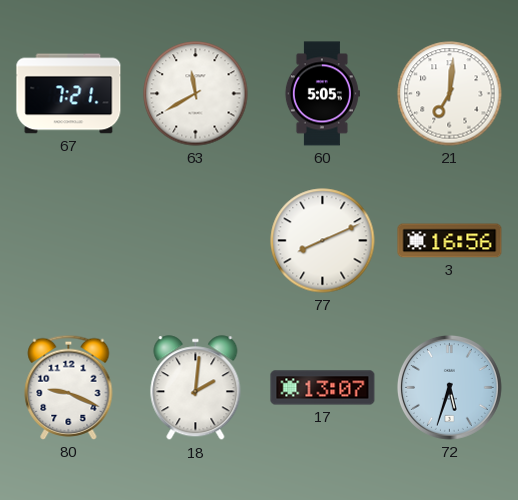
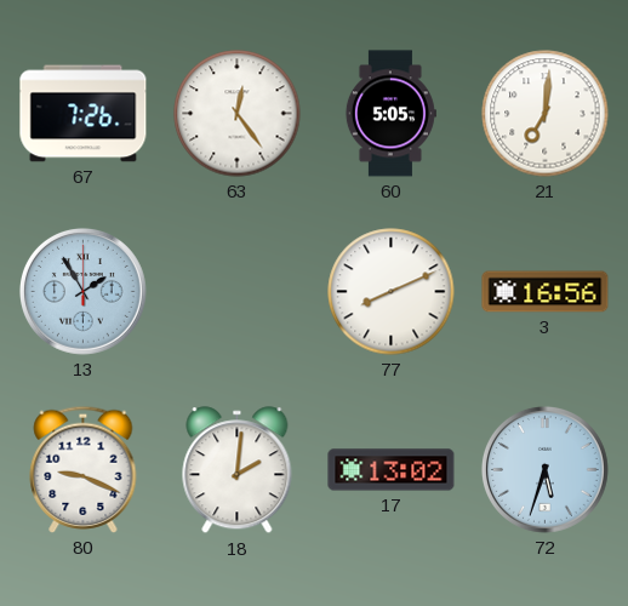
67: 7:21 -> 7:26
63: 11:40 -> 12:24
13: none -> 1:55
17: 13:07 -> 13:02
